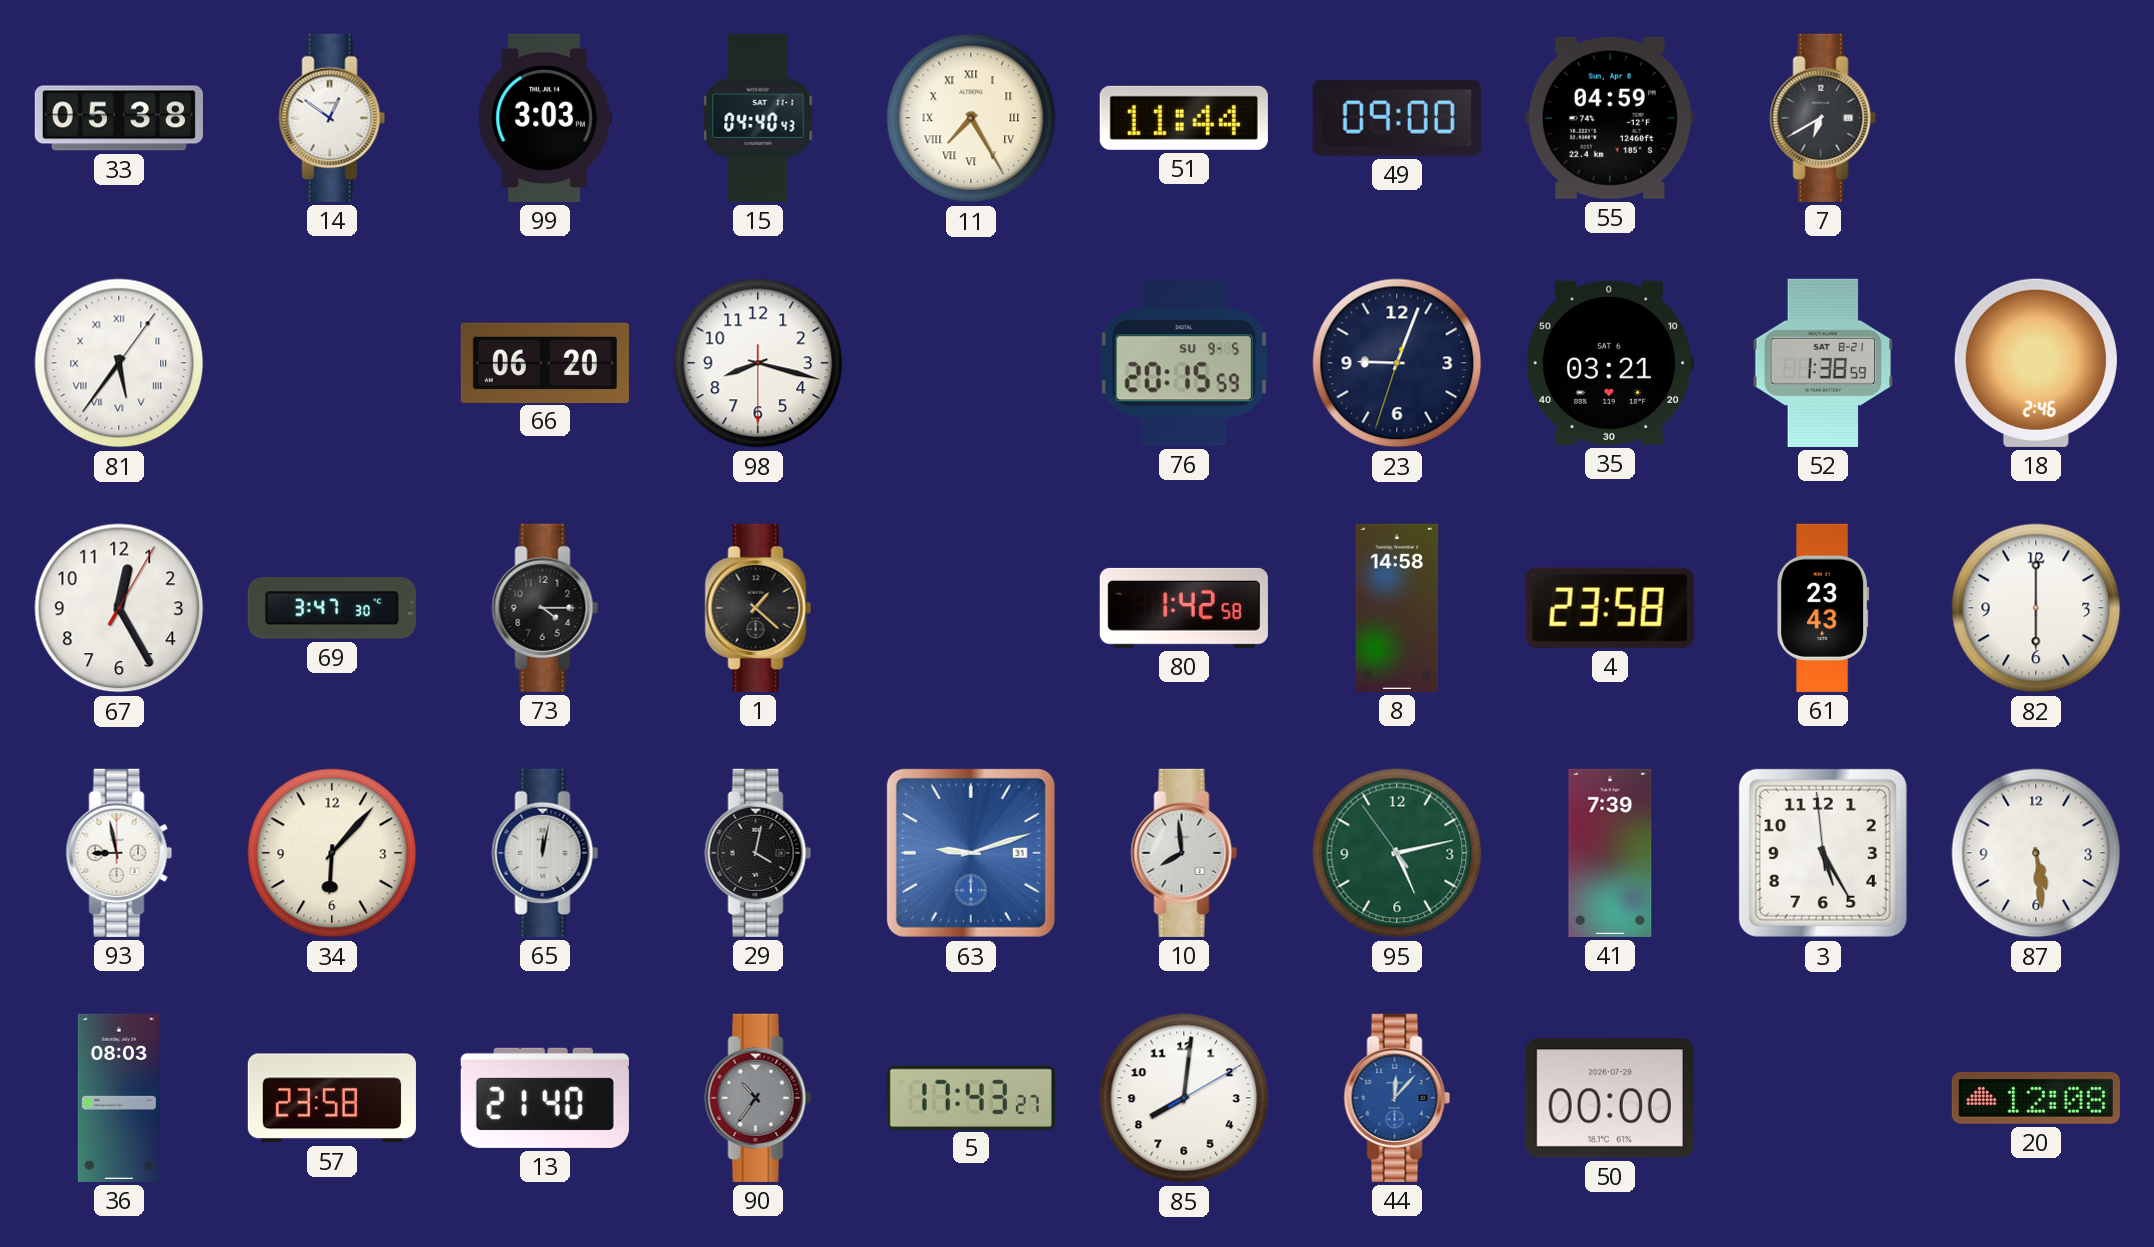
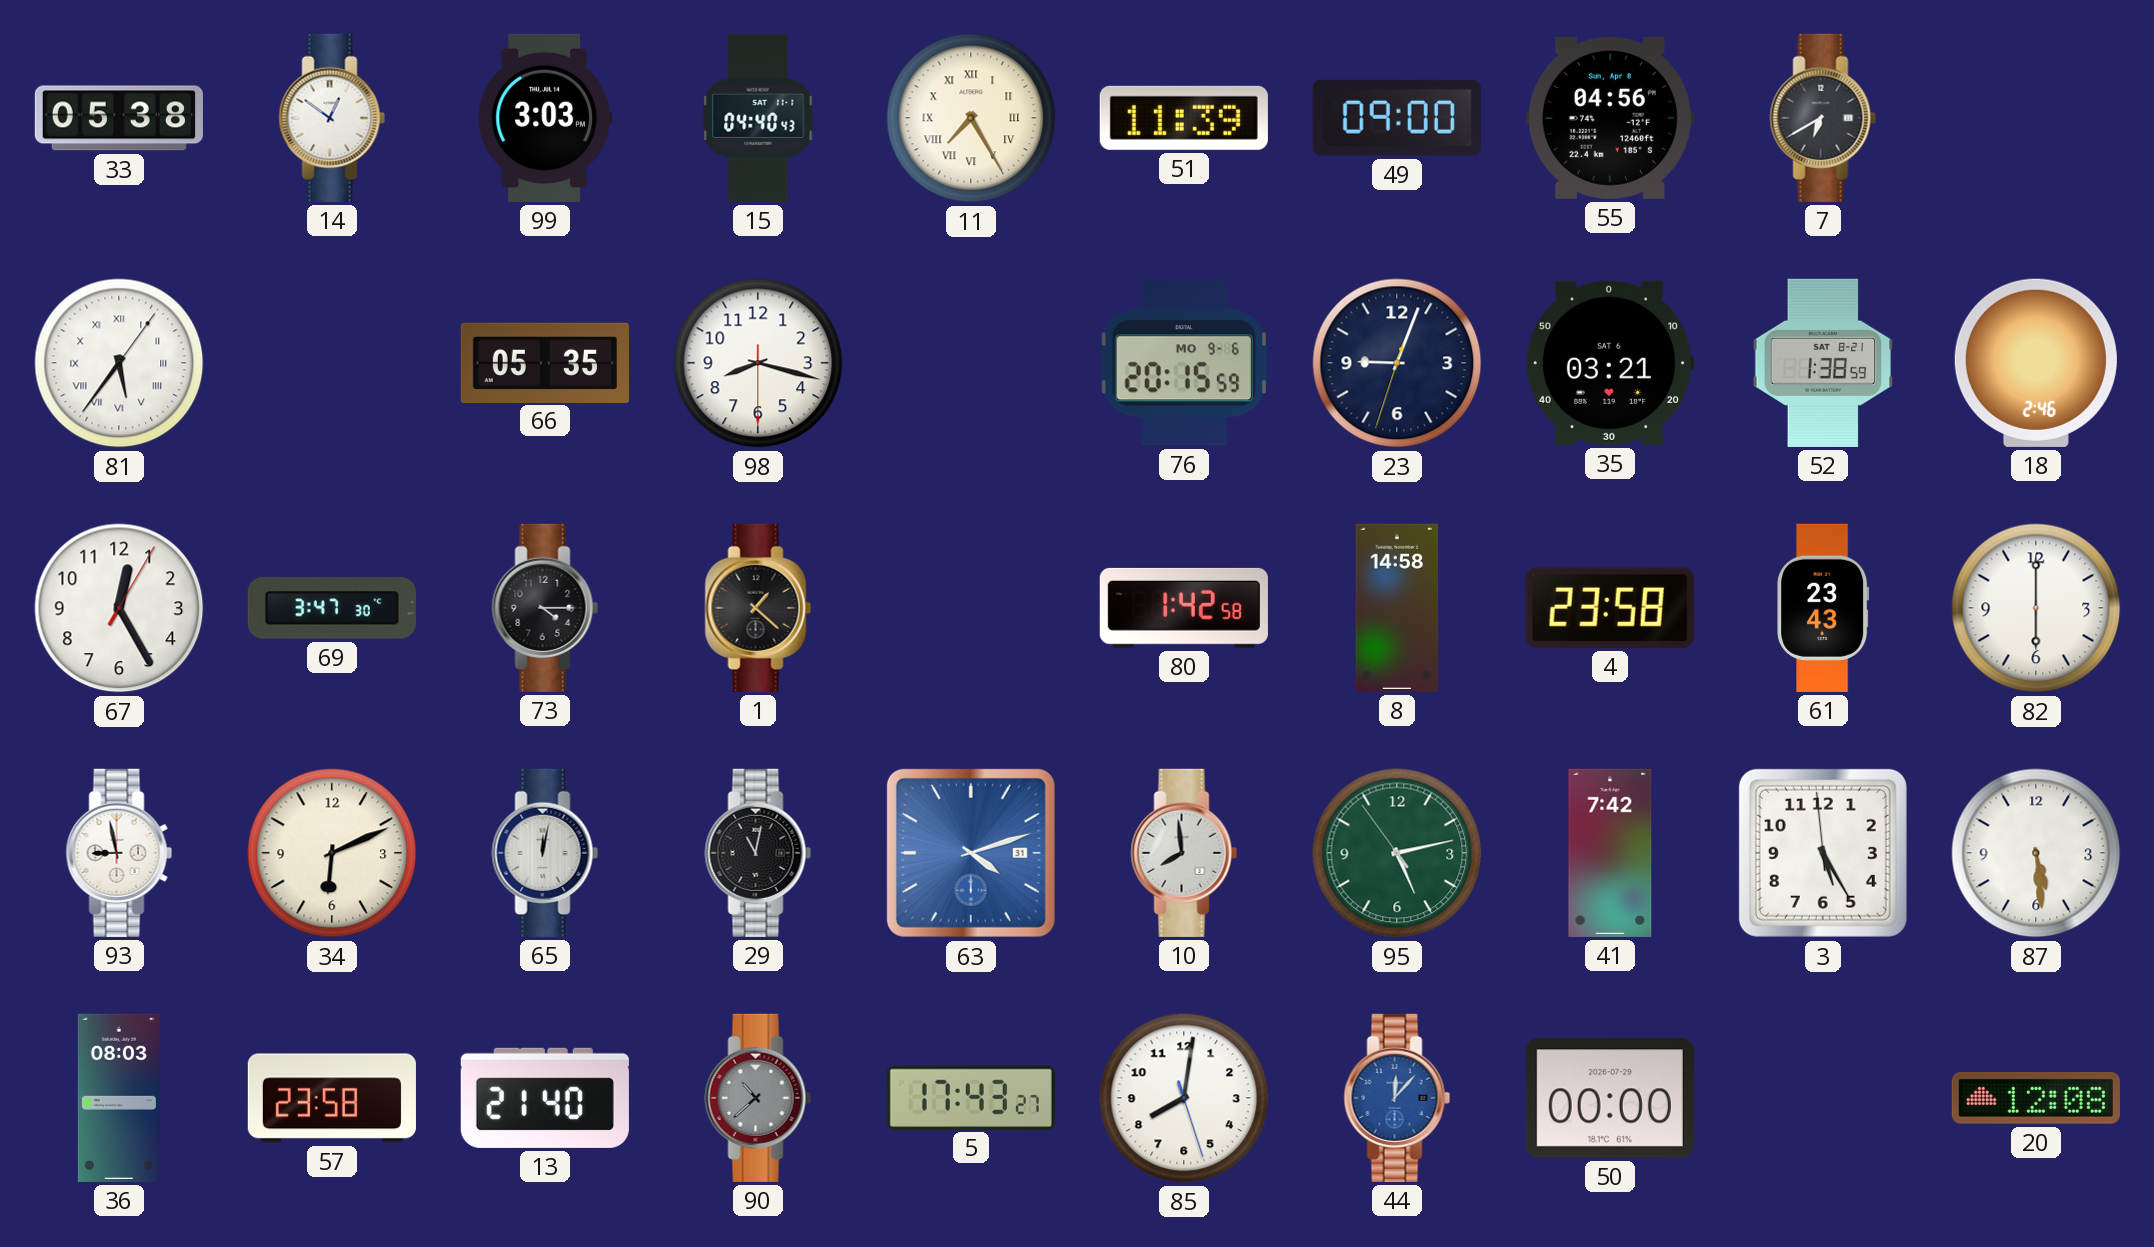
51: 11:44 -> 11:39
55: 04:59 -> 04:56
66: 06:20 -> 05:35
76 date: SU 9-5 -> MO 9-6
34: 6:07 -> 6:11
29: 4:02 -> 11:02
63: 9:12 -> 4:12
41: 7:39 -> 7:42
90: 10:36 -> 10:38
85: 8:01:10 -> 8:01:27
